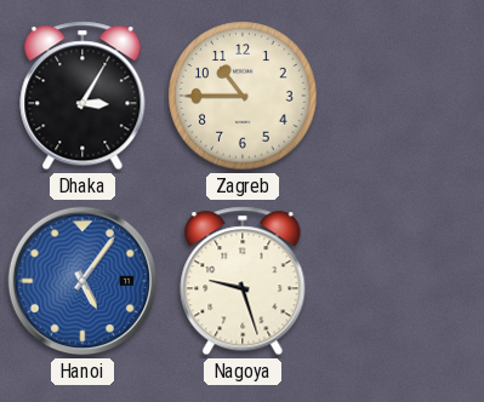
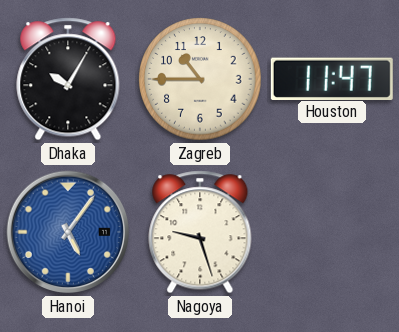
Dhaka: 3:05 -> 10:05
Houston: none -> 11:47
